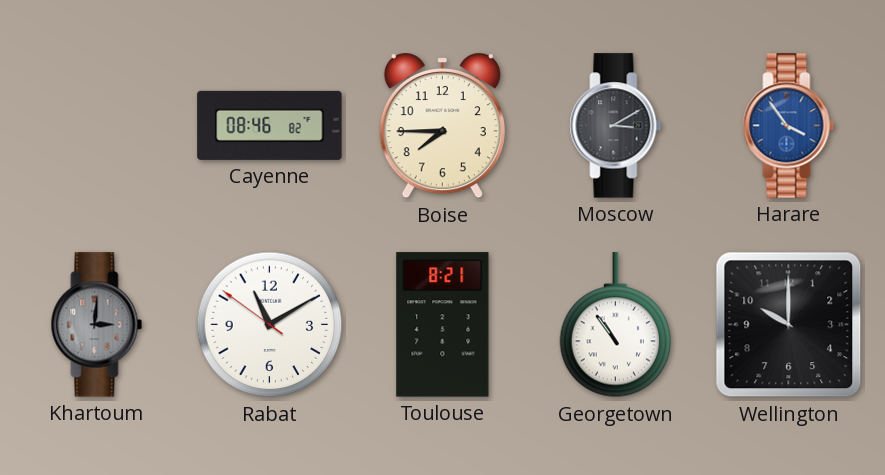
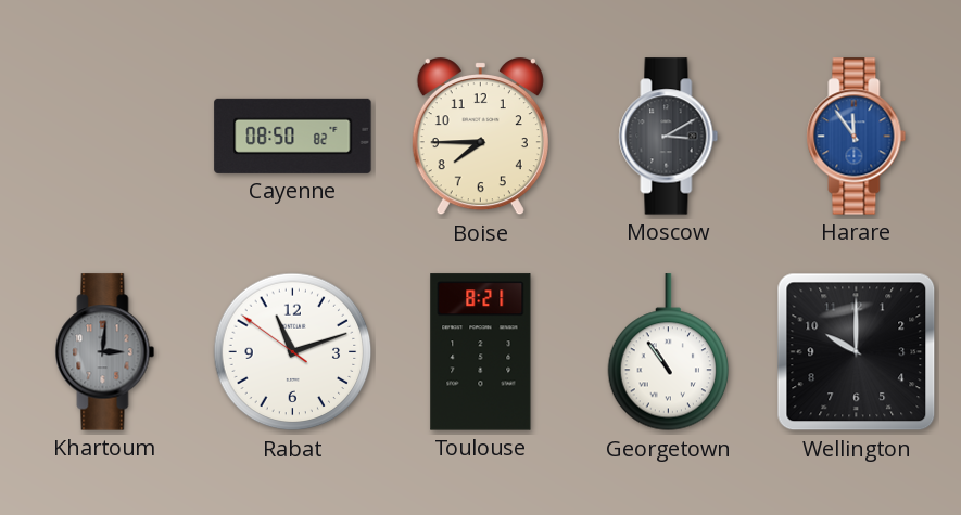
Cayenne: 08:46 -> 08:50
Harare: 3:54 -> 11:54
Rabat: 11:09 -> 11:11
